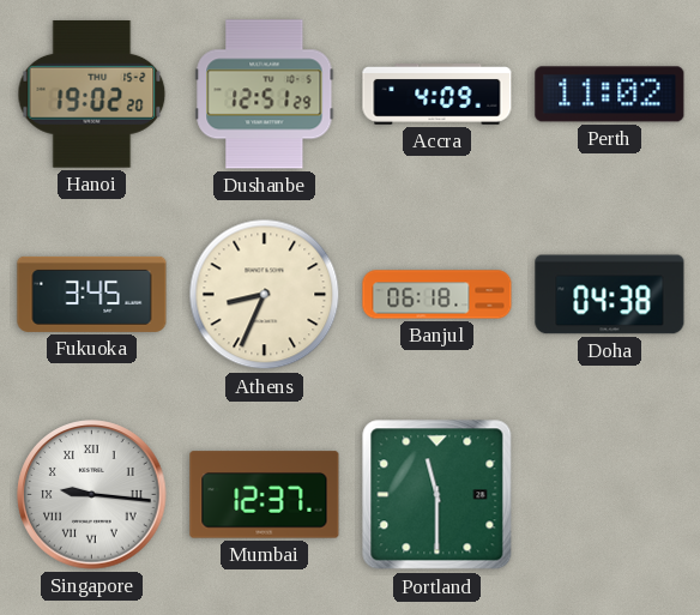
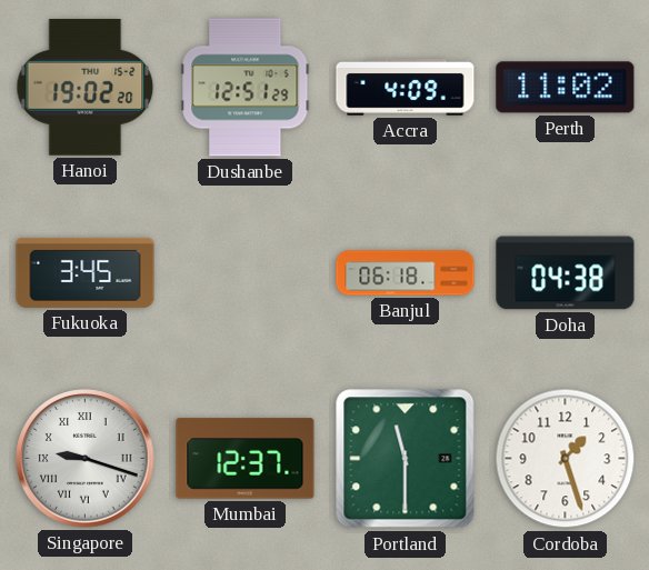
Athens: 8:34 -> none
Singapore: 9:16 -> 9:18
Cordoba: none -> 1:27
